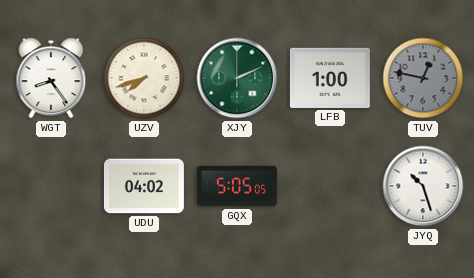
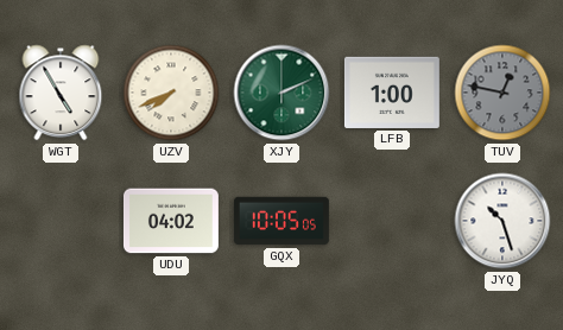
WGT: 8:24 -> 4:55
UZV: 7:42 -> 7:41
GQX: 5:05 -> 10:05
